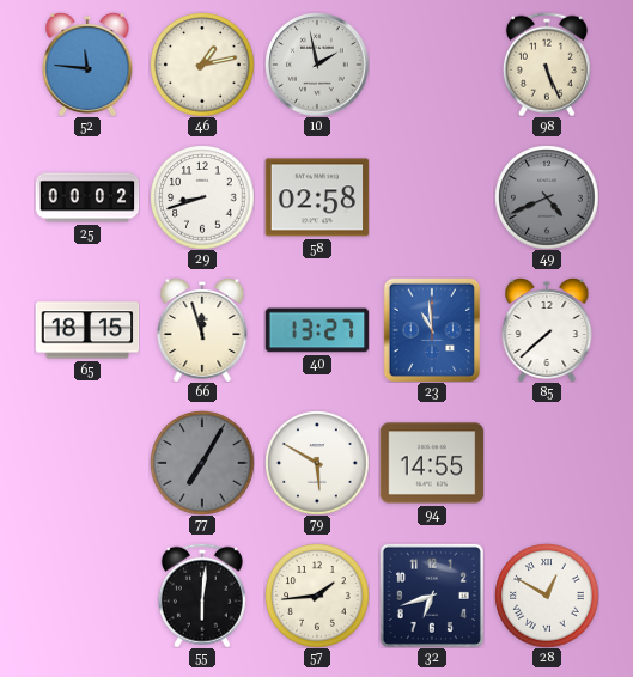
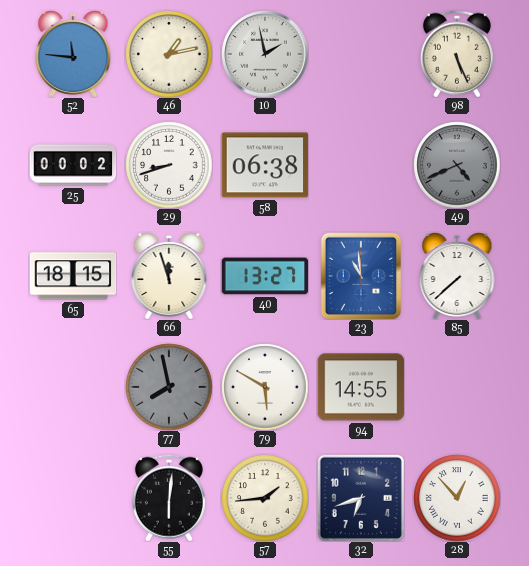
58: 02:58 -> 06:38
77: 7:05 -> 7:58
28: 12:50 -> 12:53
